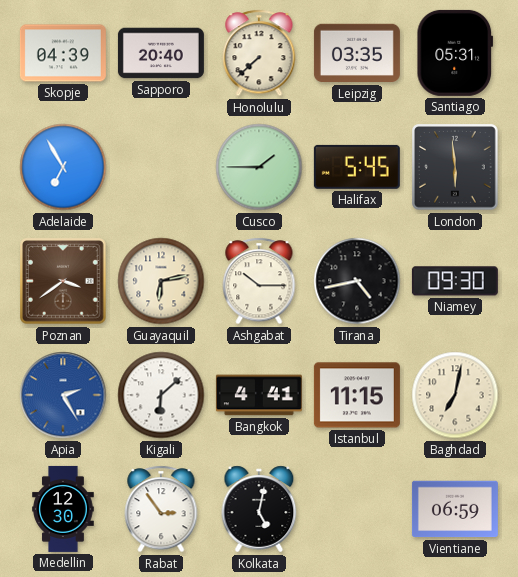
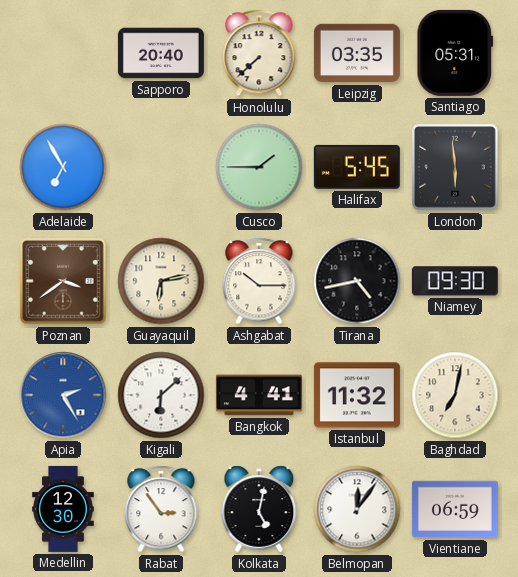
Skopje: 04:39 -> none
Istanbul: 11:15 -> 11:32
Belmopan: none -> 12:06
